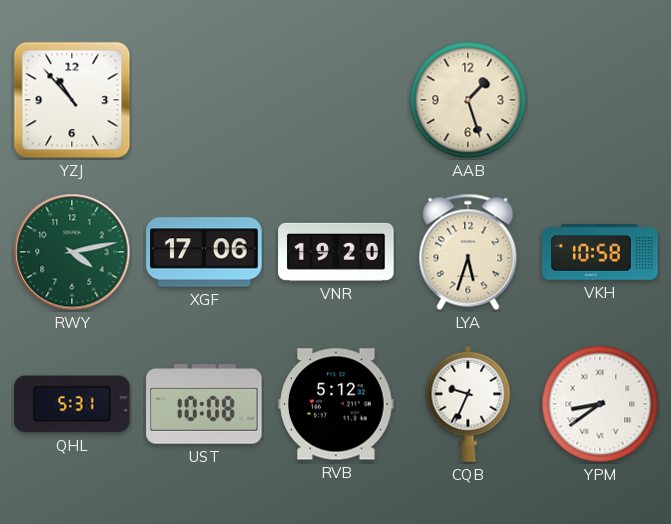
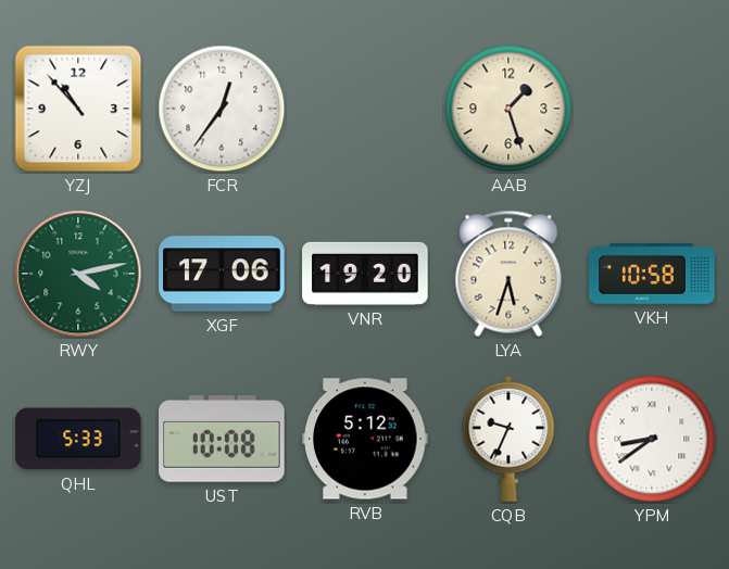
FCR: none -> 12:36
QHL: 5:31 -> 5:33
